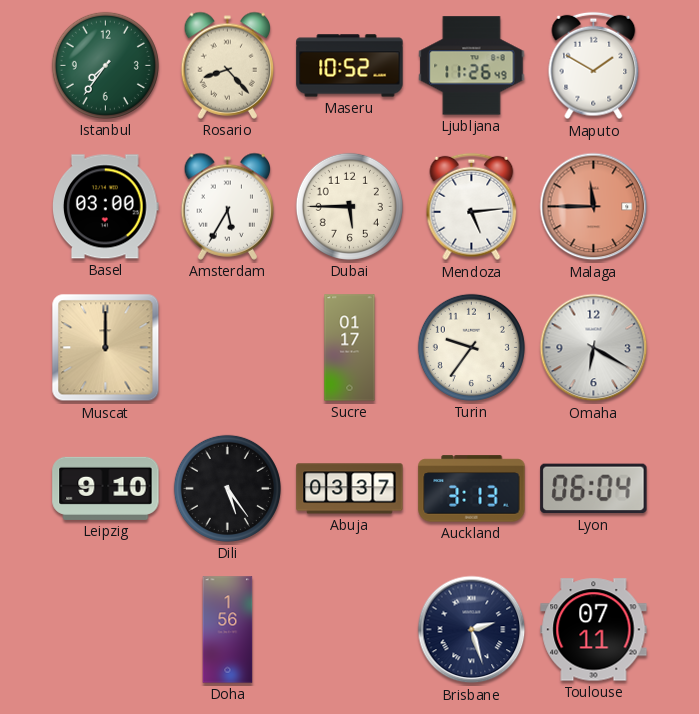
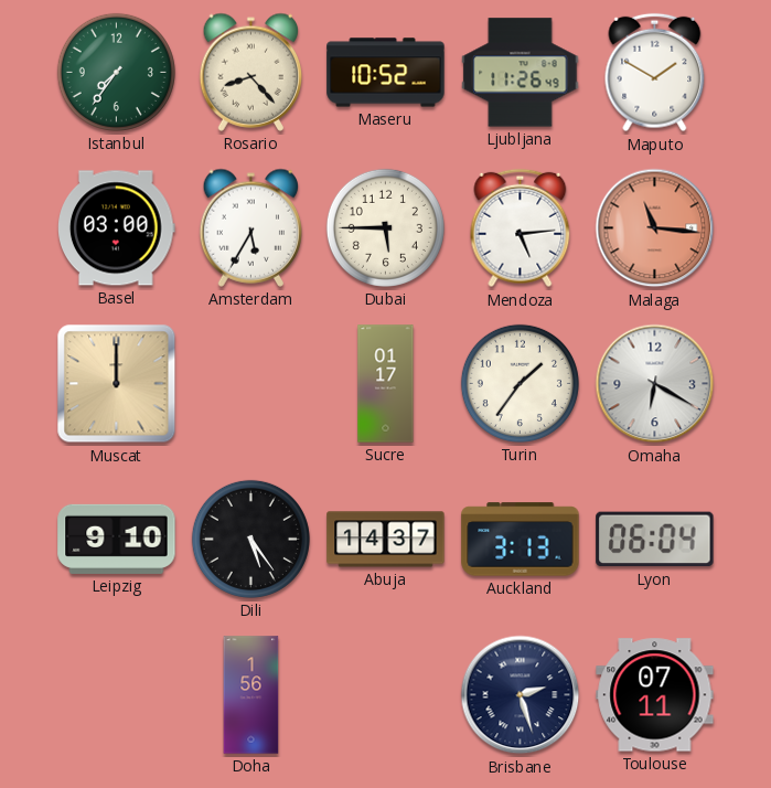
Malaga: 11:45 -> 11:16
Turin: 9:36 -> 1:36
Abuja: 03:37 -> 14:37
